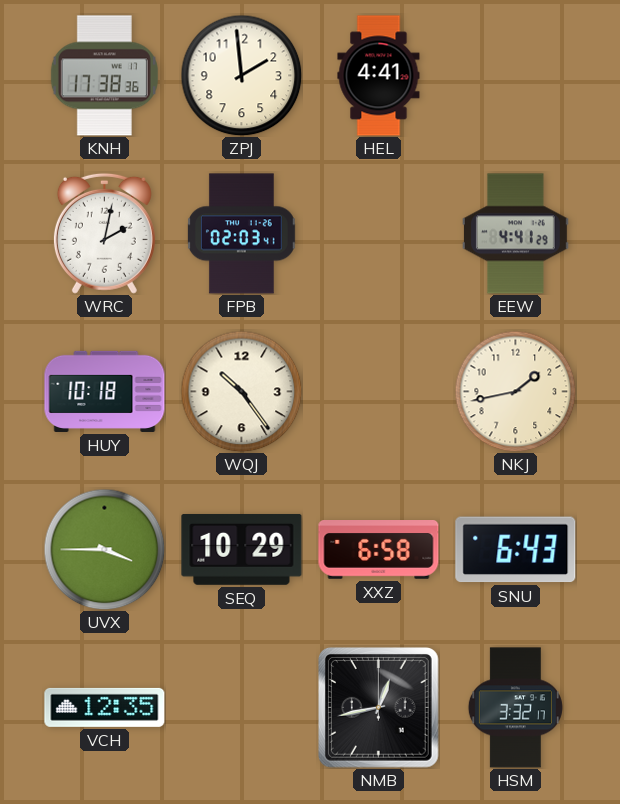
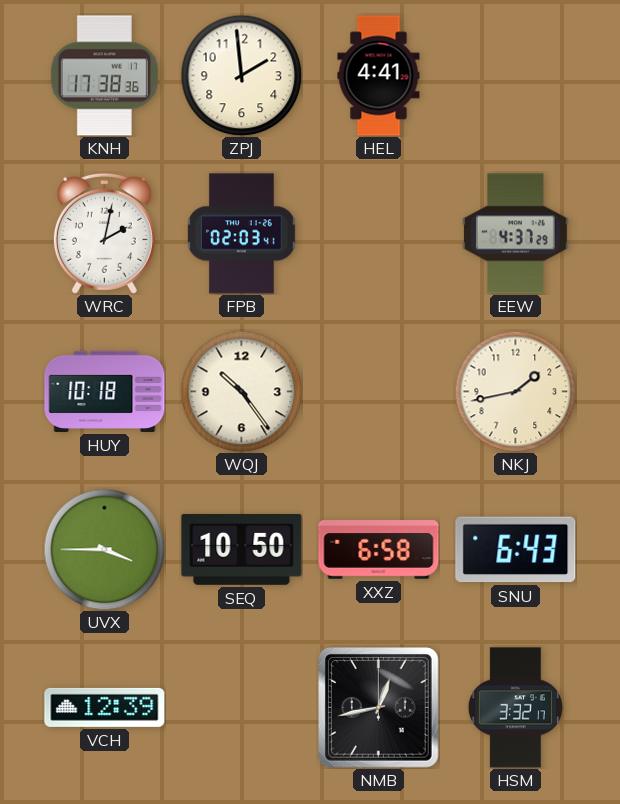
EEW: 4:41 -> 4:37
SEQ: 10:29 -> 10:50
VCH: 12:35 -> 12:39
